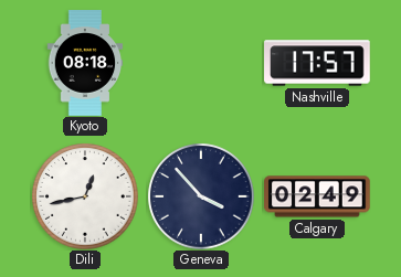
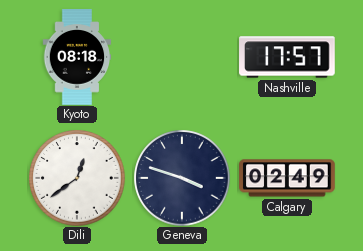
Dili: 12:43 -> 12:39
Geneva: 3:53 -> 3:48
